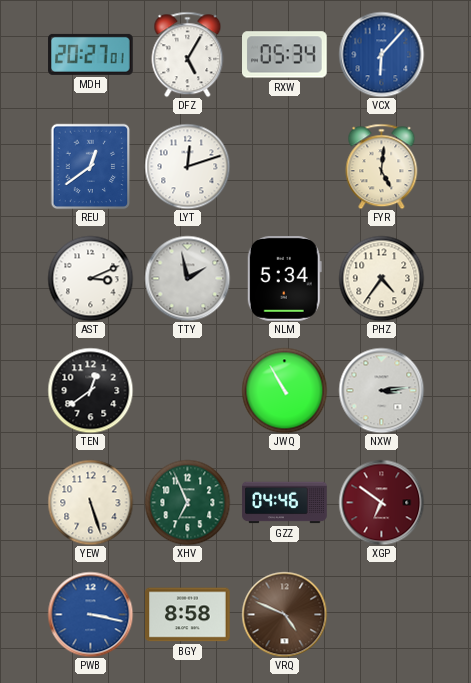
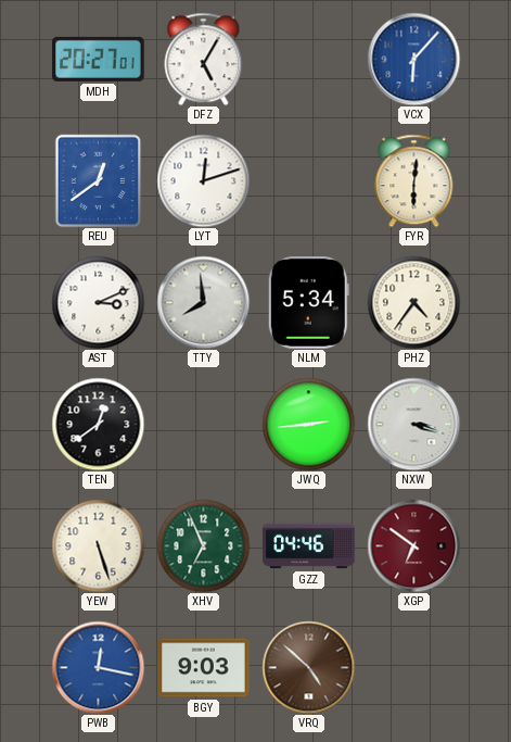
RXW: 05:34 -> none
FYR: 5:01 -> 6:01
TTY: 1:58 -> 7:59
JWQ: 10:55 -> 2:44
NXW: 3:14 -> 3:18
PWB: 3:17 -> 12:17
BGY: 8:58 -> 9:03
VRQ: 4:49 -> 4:52
